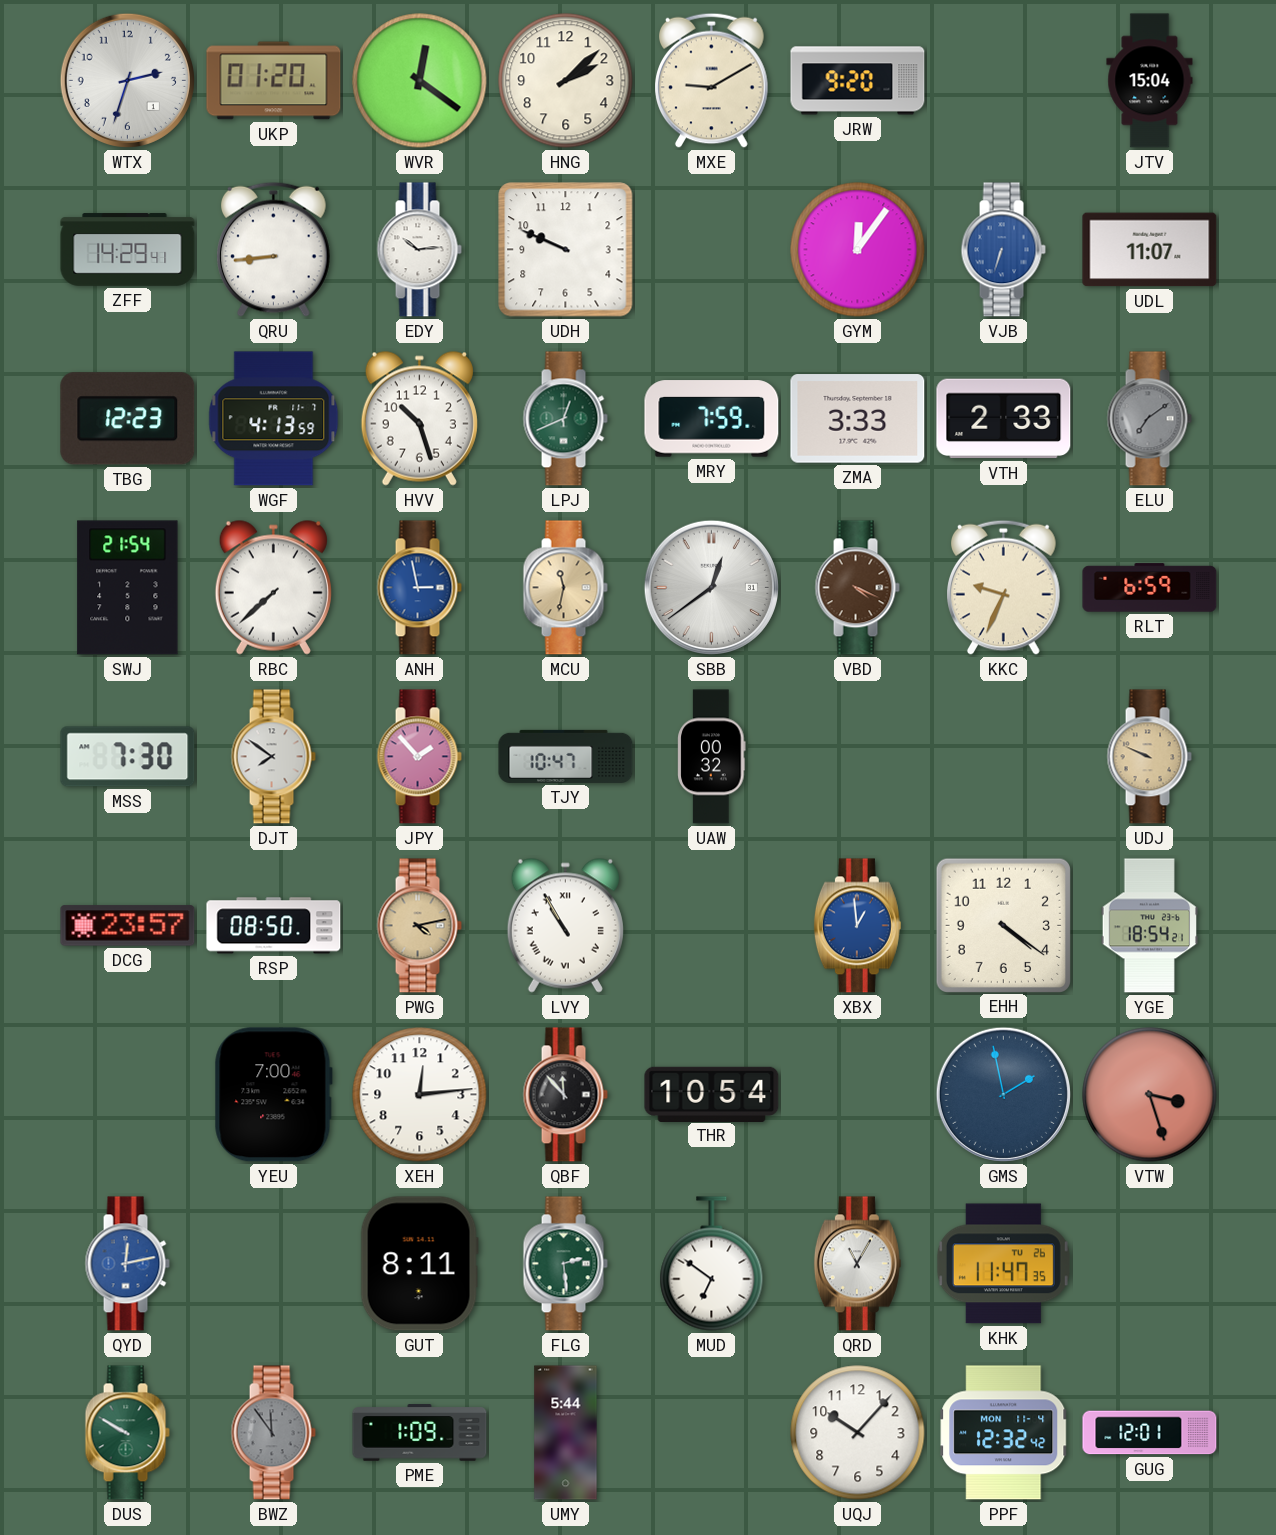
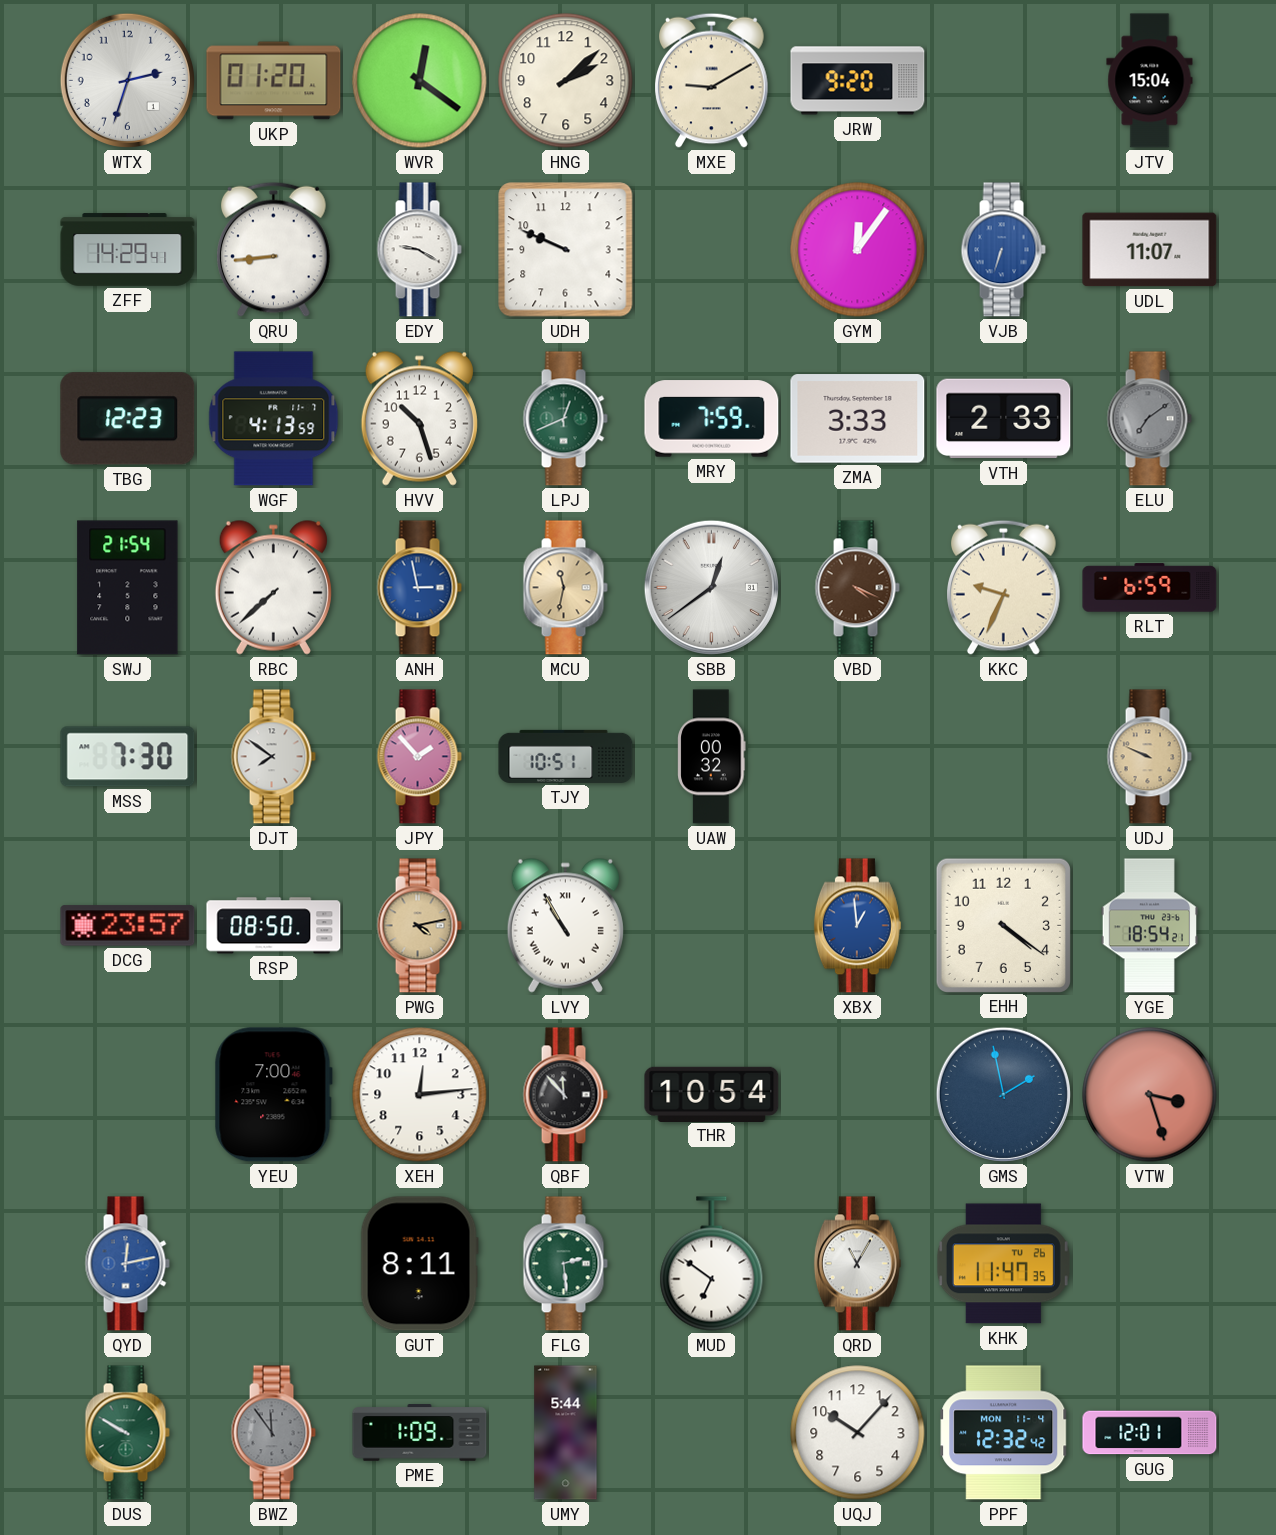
EDY: 10:14 -> 9:20
TJY: 10:47 -> 10:51
